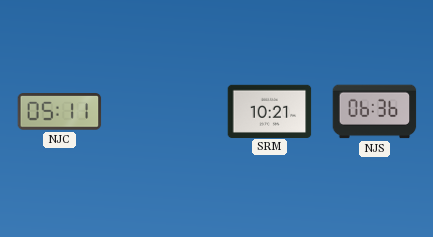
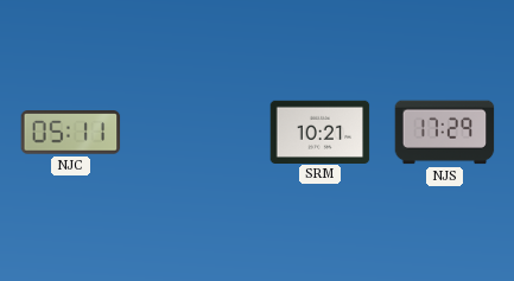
NJS: 06:36 -> 17:29
